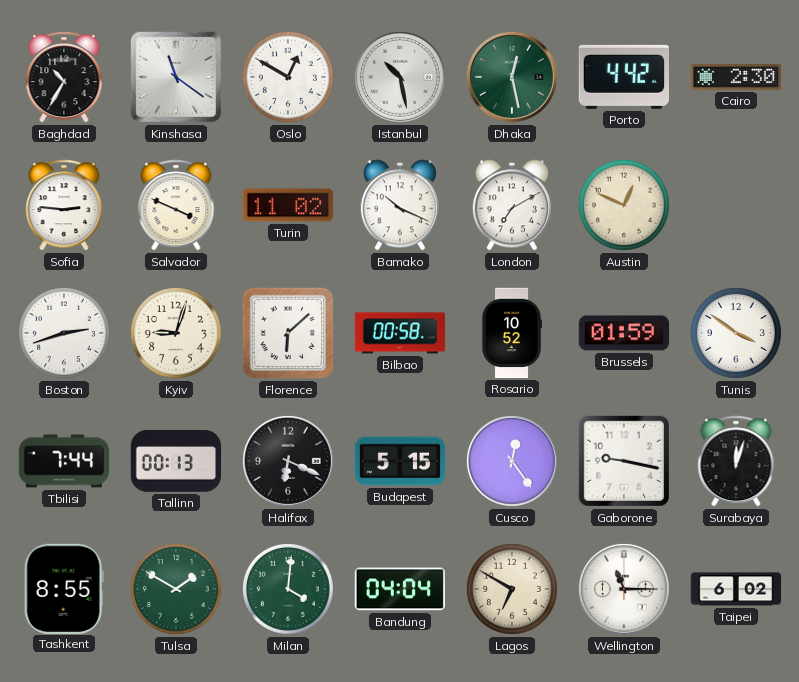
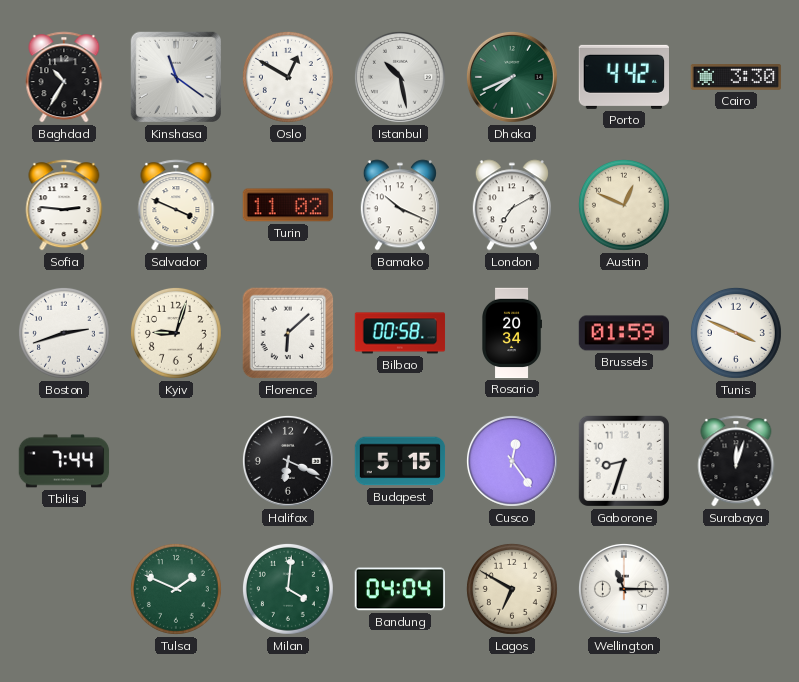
Dhaka: 12:28 -> 7:41
Cairo: 2:30 -> 3:30
Rosario: 10:52 -> 20:34
Tunis: 3:51 -> 3:49
Tallinn: 00:13 -> none
Gaborone: 9:17 -> 8:33
Tashkent: 8:55 -> none
Tulsa: 1:50 -> 1:49
Taipei: 6:02 -> none
